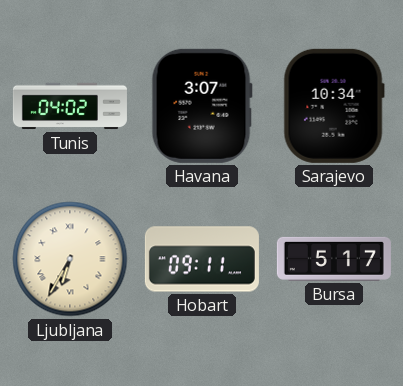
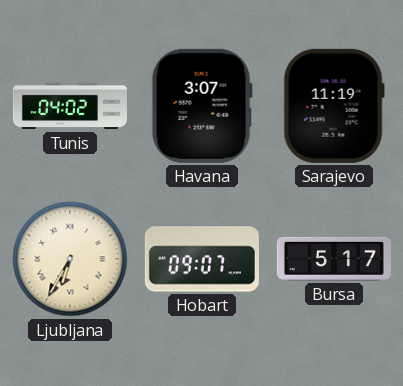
Sarajevo: 10:34 -> 11:19
Hobart: 09:11 -> 09:07
